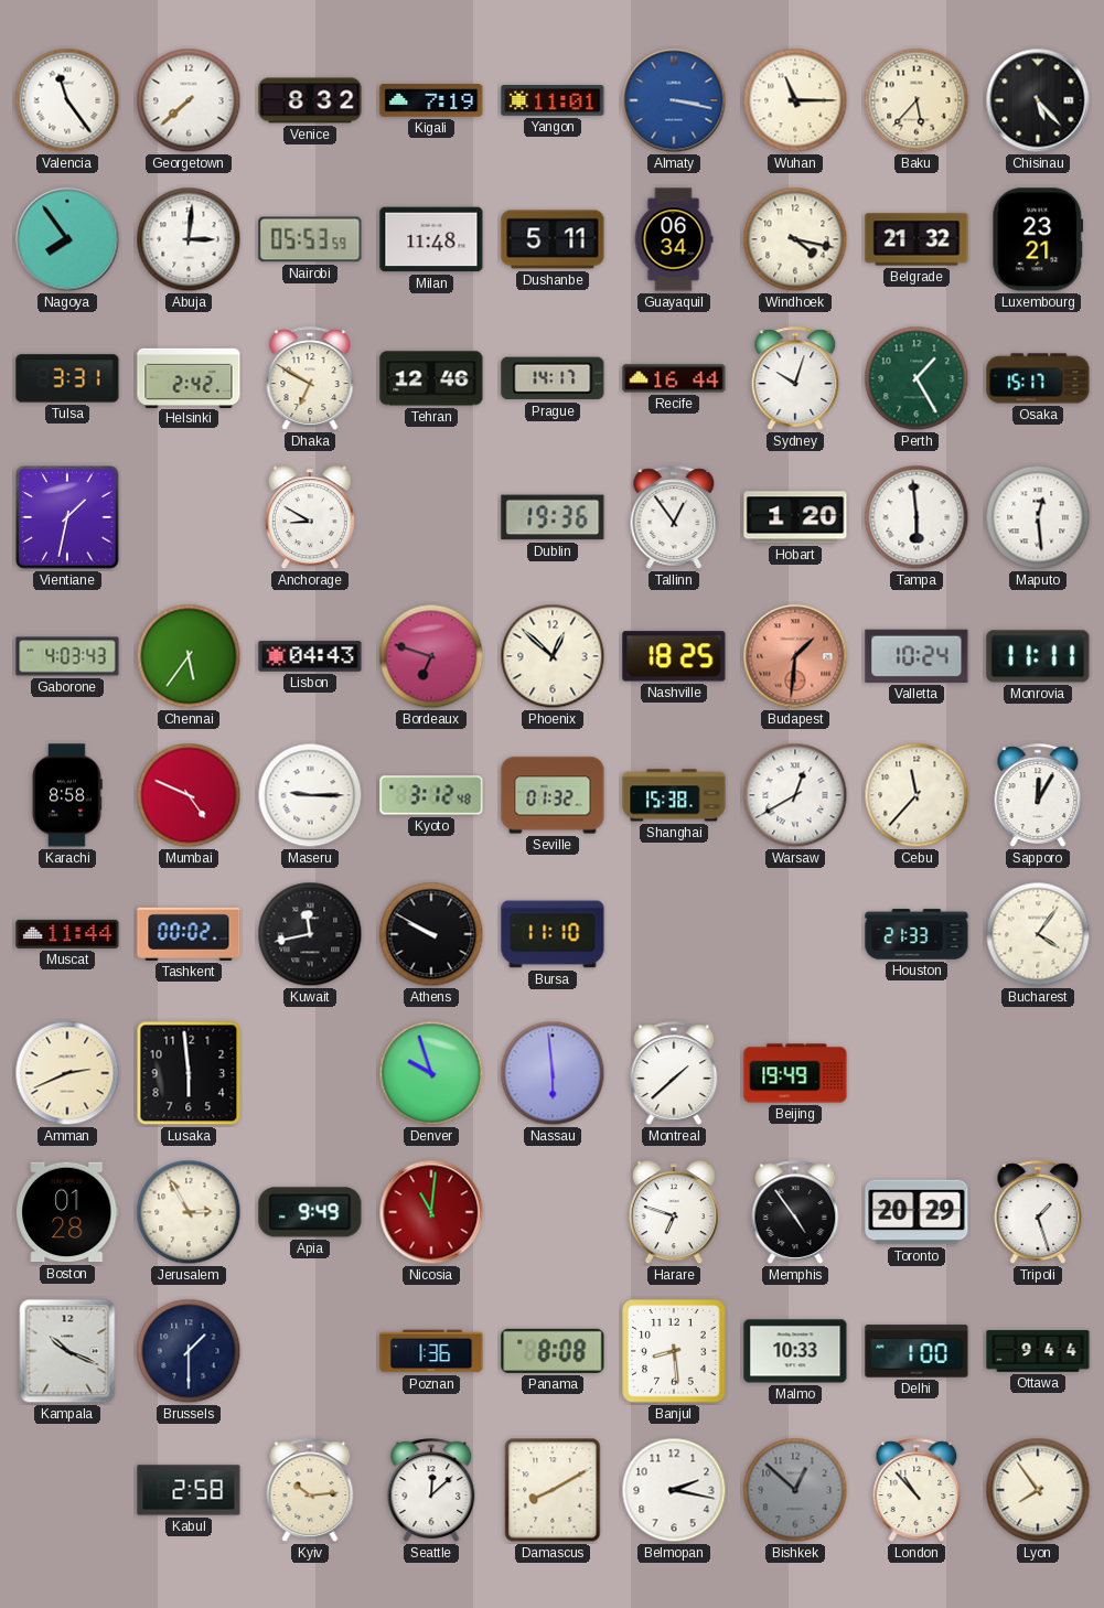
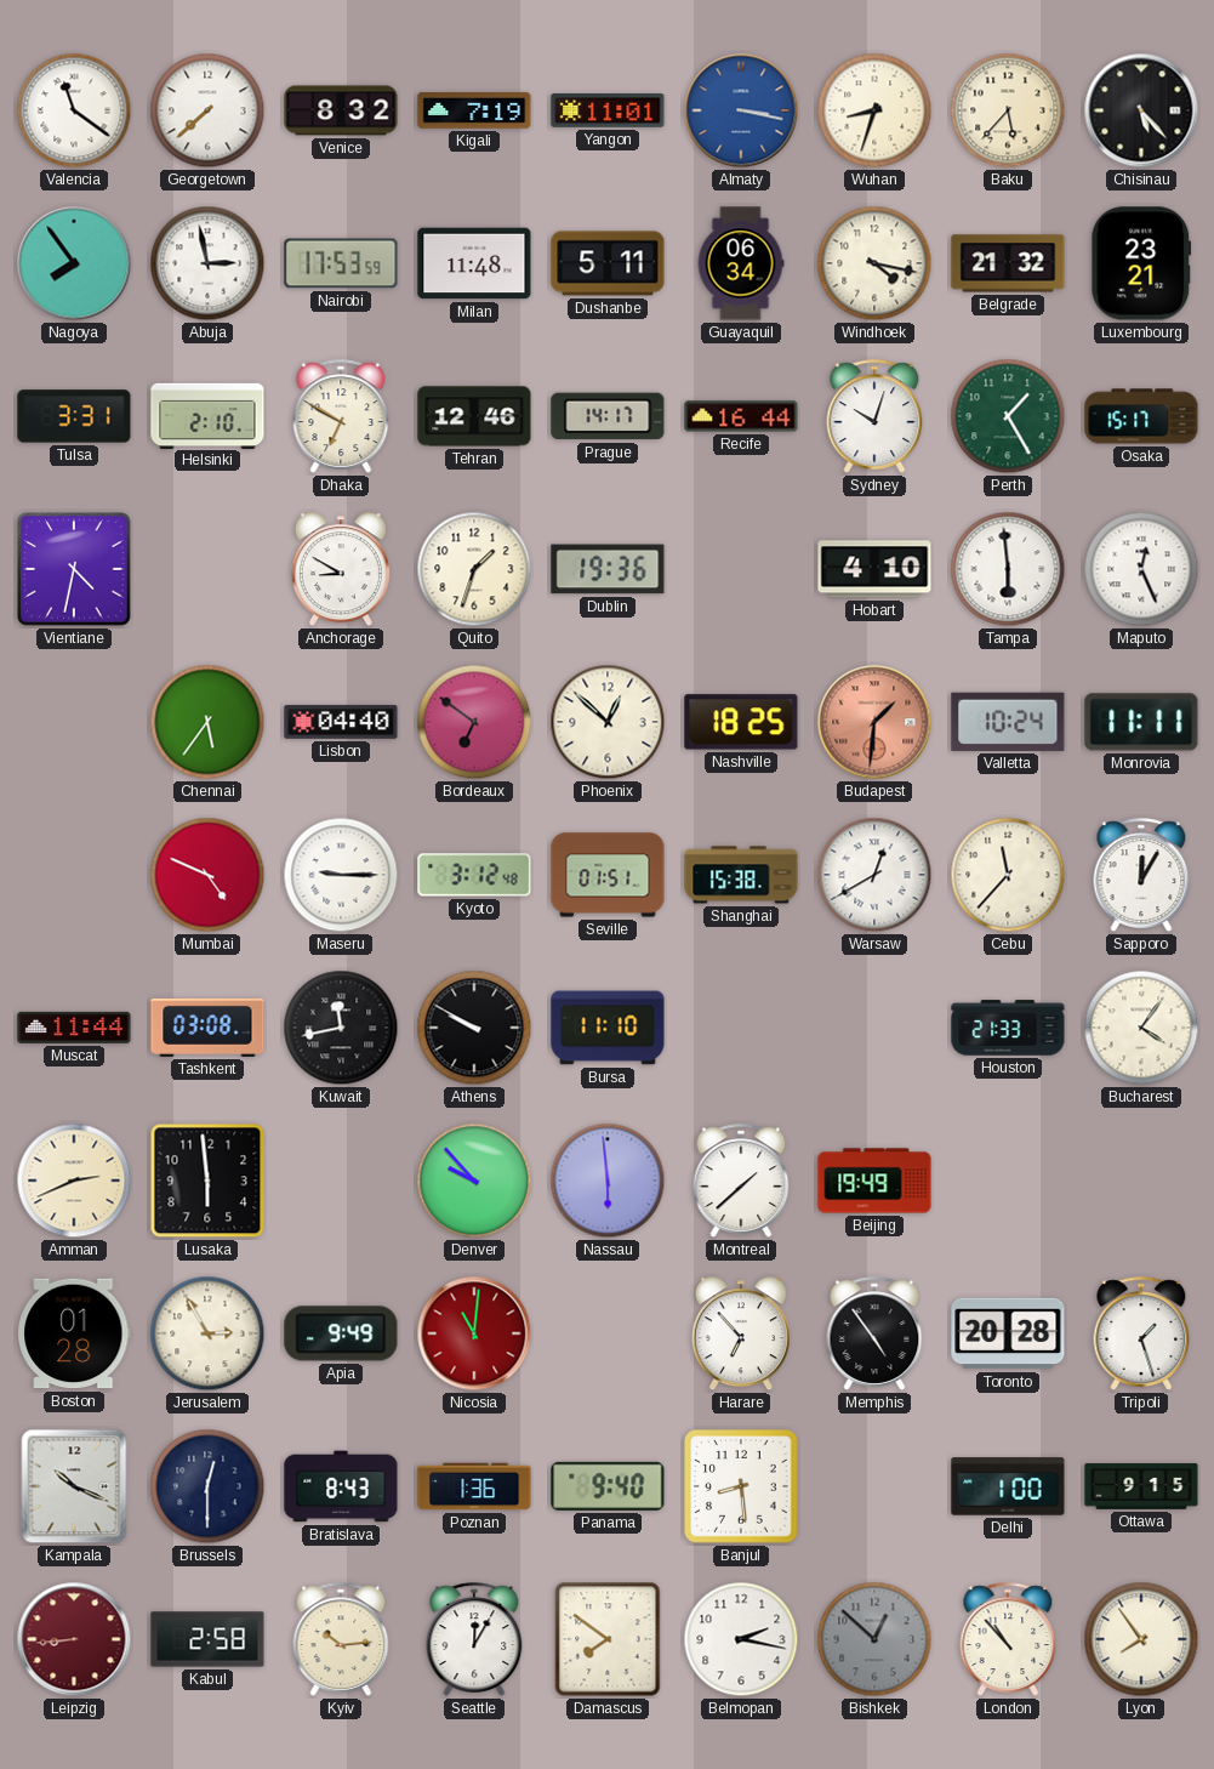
Valencia: 11:24 -> 11:21
Wuhan: 11:15 -> 8:33
Abuja: 3:01 -> 2:58
Nairobi: 05:53 -> 17:53
Helsinki: 2:42 -> 2:10
Vientiane: 1:32 -> 4:32
Quito: none -> 1:33
Tallinn: 12:54 -> none
Hobart: 1:20 -> 4:10
Maputo: 12:29 -> 12:26
Gaborone: 4:03 -> none
Lisbon: 04:43 -> 04:40
Bordeaux: 6:48 -> 6:51
Karachi: 8:58 -> none
Seville: 01:32 -> 01:51
Tashkent: 00:02 -> 03:08
Denver: 9:57 -> 9:53
Harare: 6:48 -> 6:53
Toronto: 20:29 -> 20:28
Brussels: 1:30 -> 12:30
Bratislava: none -> 8:43
Panama: 8:08 -> 9:40
Malmo: 10:33 -> none
Ottawa: 9:44 -> 9:15
Leipzig: none -> 8:44
Seattle: 12:08 -> 12:05
Damascus: 8:10 -> 7:51
